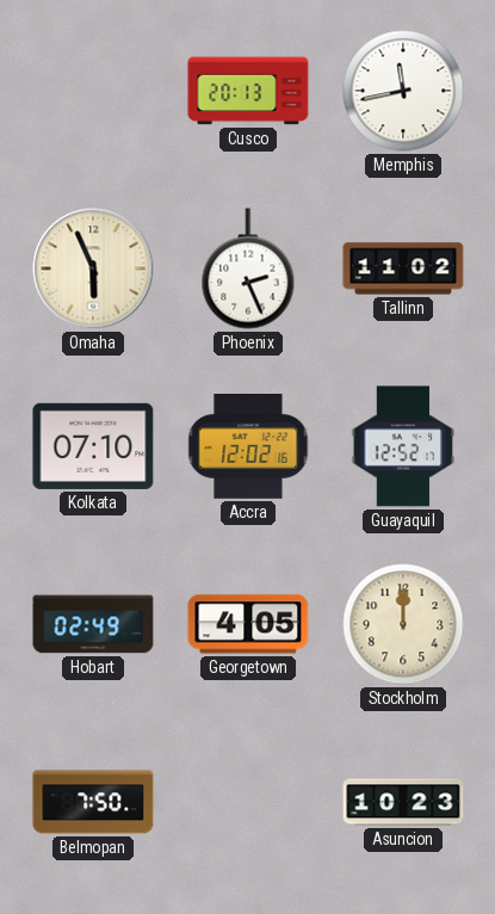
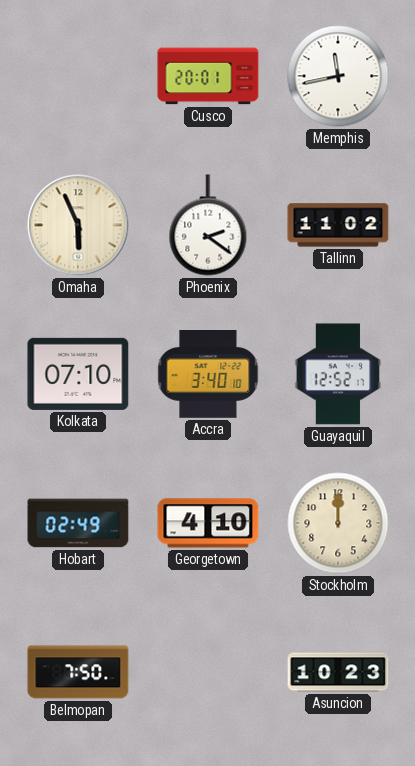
Cusco: 20:13 -> 20:01
Phoenix: 2:26 -> 2:21
Accra: 12:02 -> 3:40
Georgetown: 4:05 -> 4:10
